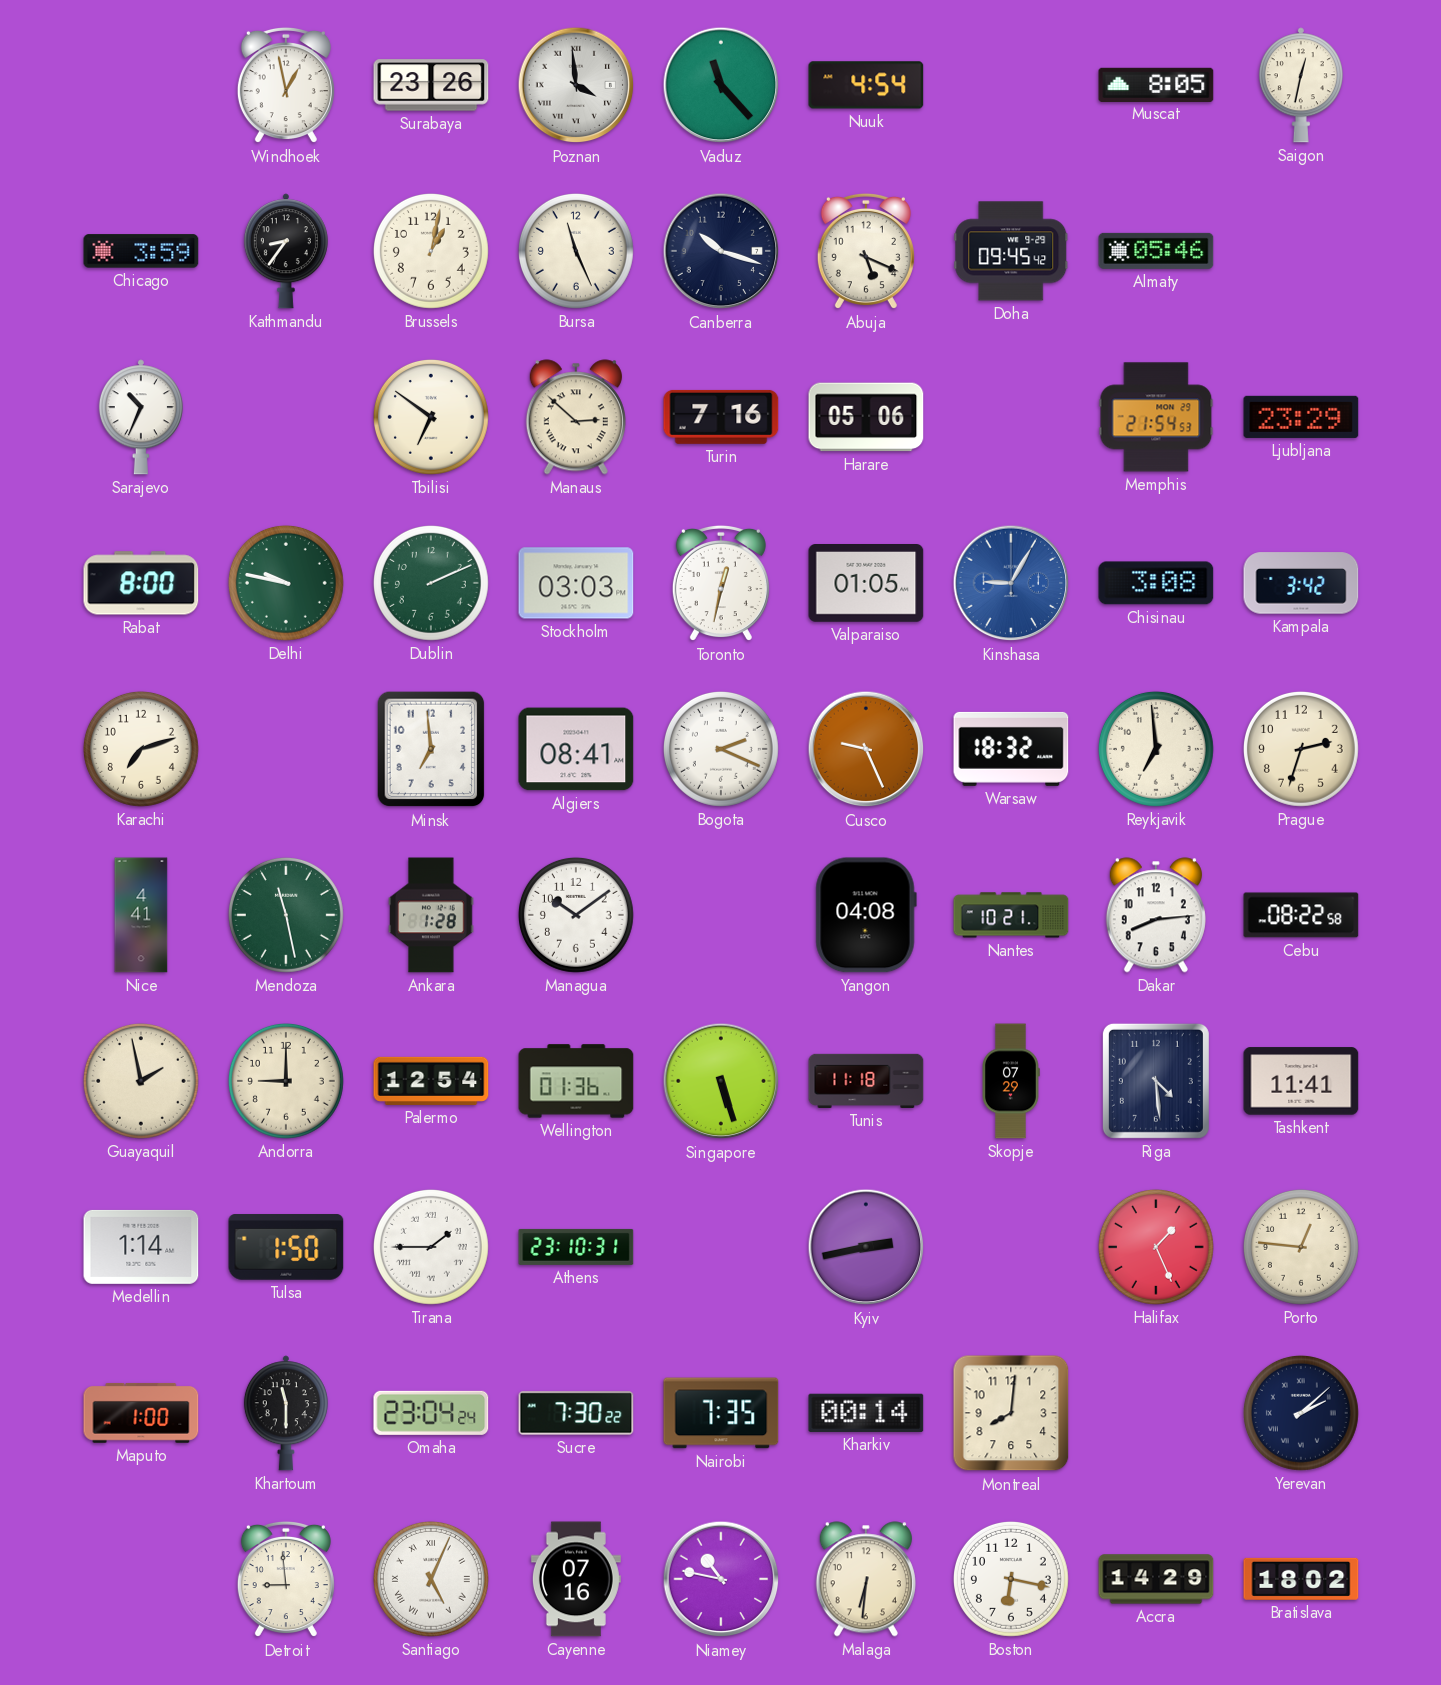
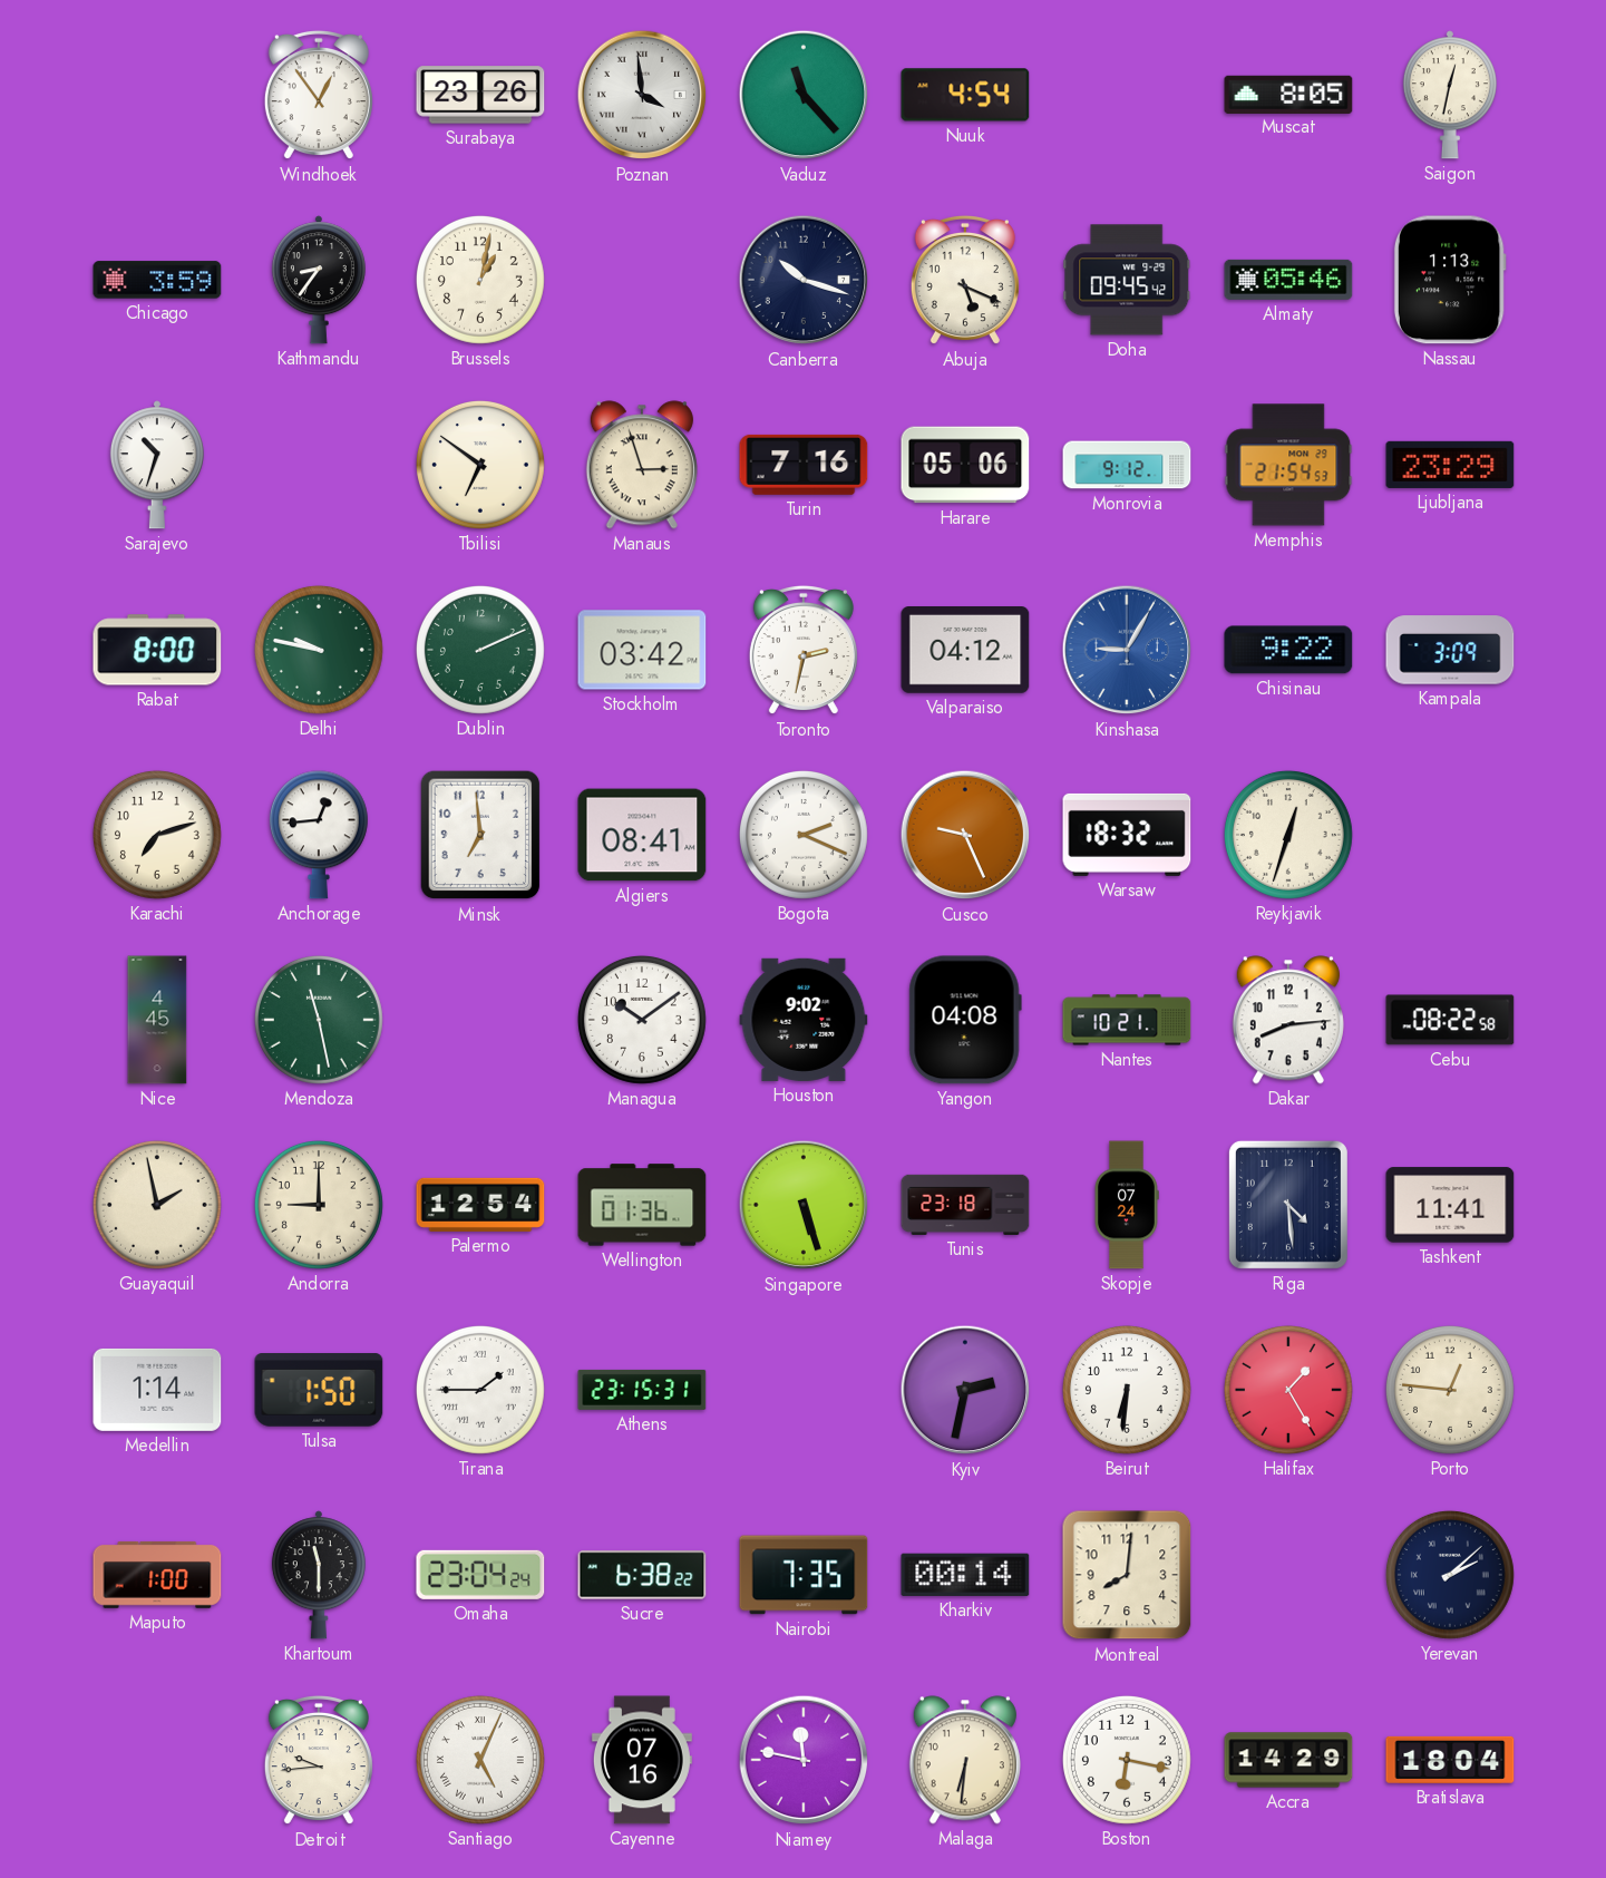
Windhoek: 12:58 -> 12:54
Bursa: 11:26 -> none
Nassau: none -> 1:13
Sarajevo: 10:34 -> 10:33
Manaus: 2:52 -> 2:57
Monrovia: none -> 9:12
Stockholm: 03:03 -> 03:42
Toronto: 12:32 -> 2:32
Valparaiso: 01:05 -> 04:12
Chisinau: 3:08 -> 9:22
Kampala: 3:42 -> 3:09
Anchorage: none -> 12:44
Reykjavik: 6:59 -> 12:33
Prague: 2:33 -> none
Nice: 4:41 -> 4:45
Ankara: 1:28 -> none
Houston: none -> 9:02
Tunis: 11:18 -> 23:18
Skopje: 07:29 -> 07:24
Athens: 23:10 -> 23:15
Kyiv: 2:43 -> 2:32
Beirut: none -> 6:31
Halifax: 1:26 -> 1:25
Sucre: 7:30 -> 6:38
Detroit: 8:59 -> 9:44
Niamey: 10:47 -> 11:47
Bratislava: 18:02 -> 18:04
